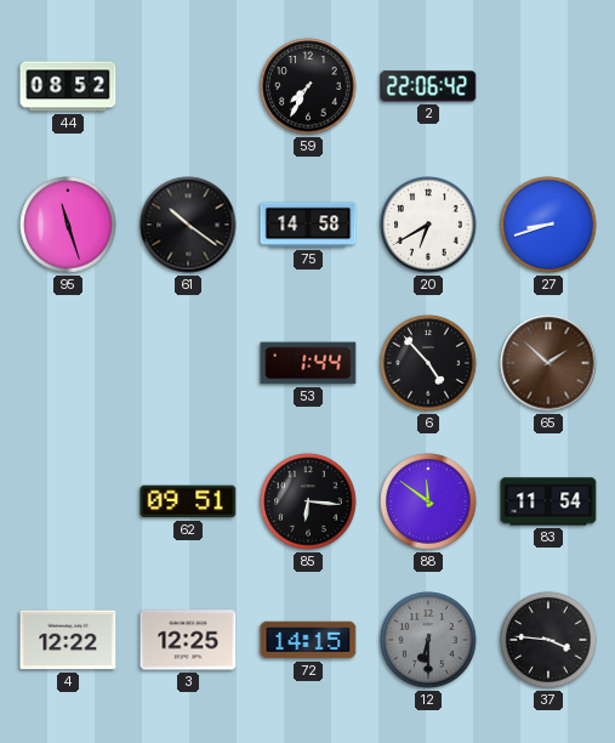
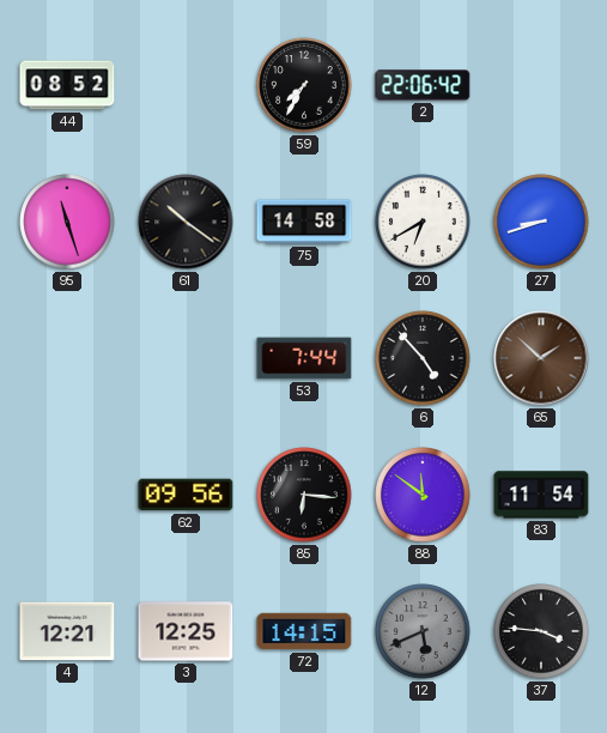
53: 1:44 -> 7:44
62: 09:51 -> 09:56
4: 12:22 -> 12:21
12: 6:30 -> 5:41
